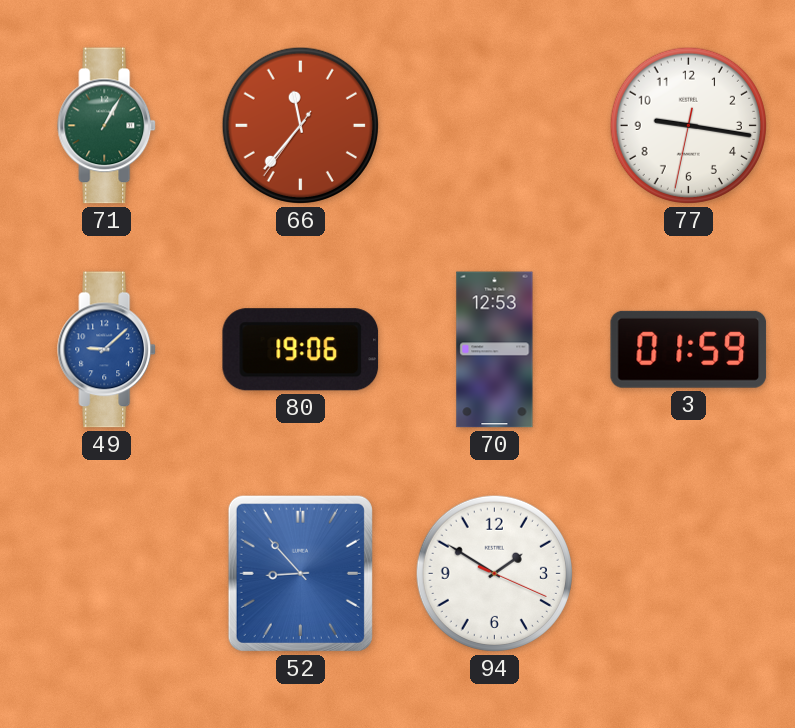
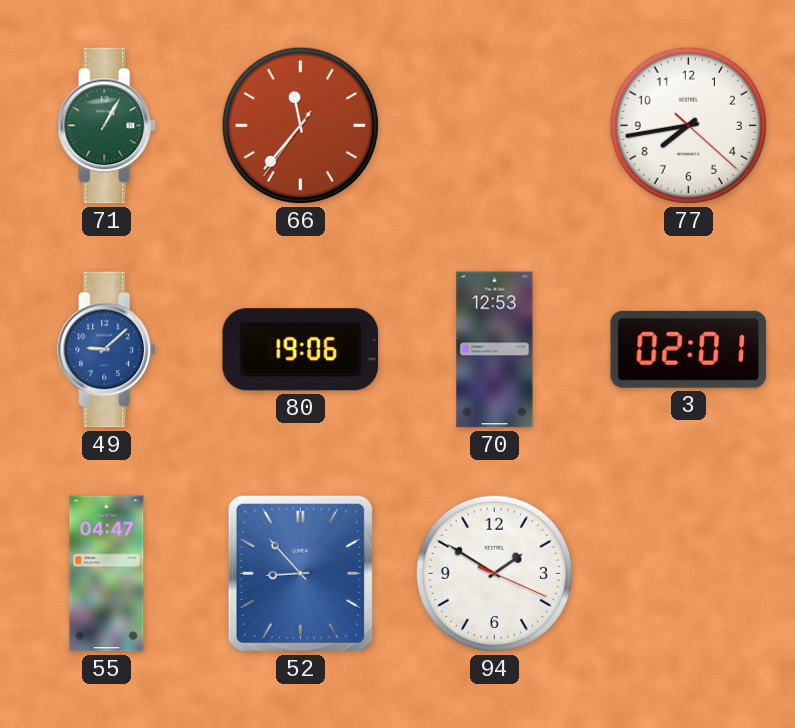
77: 9:16 -> 7:43
3: 01:59 -> 02:01
55: none -> 04:47
